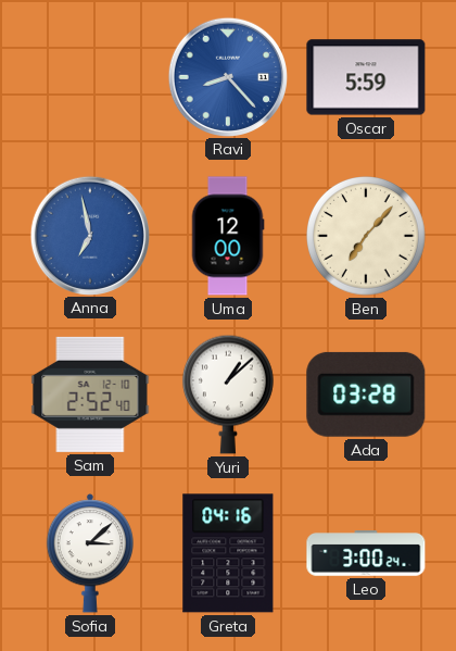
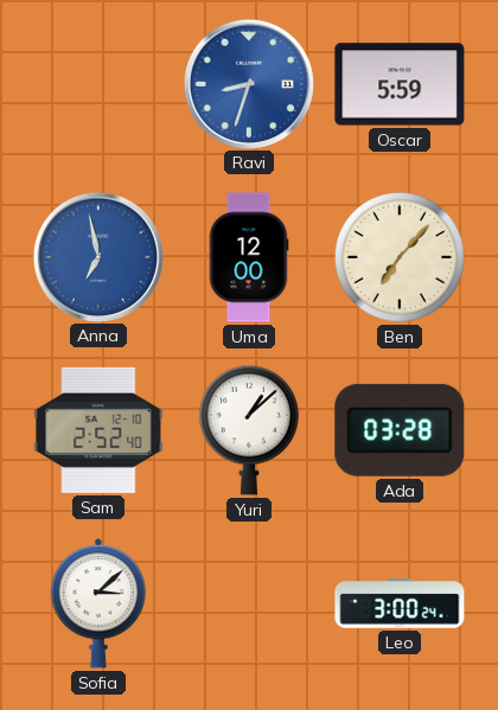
Ravi: 8:23 -> 8:33
Greta: 04:16 -> none
